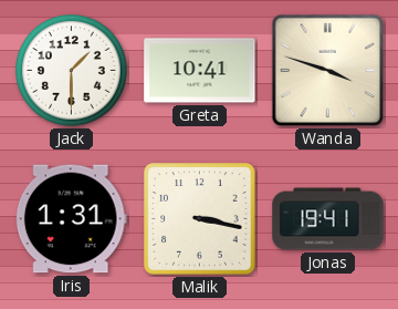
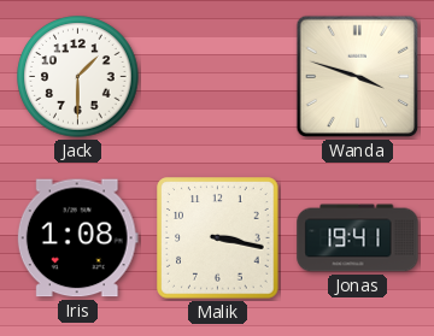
Greta: 10:41 -> none
Iris: 1:31 -> 1:08
